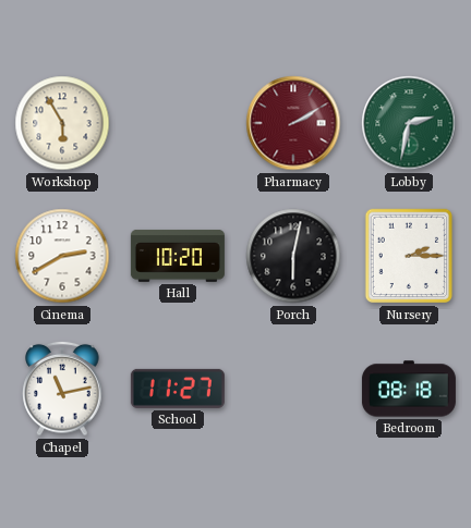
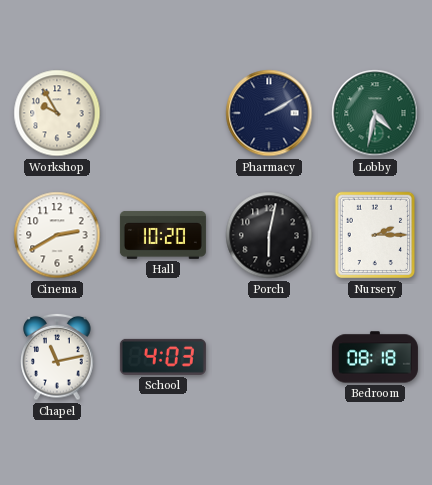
Workshop: 5:55 -> 9:55
Pharmacy dial: burgundy -> navy
Lobby: 2:32 -> 4:32
School: 11:27 -> 4:03
